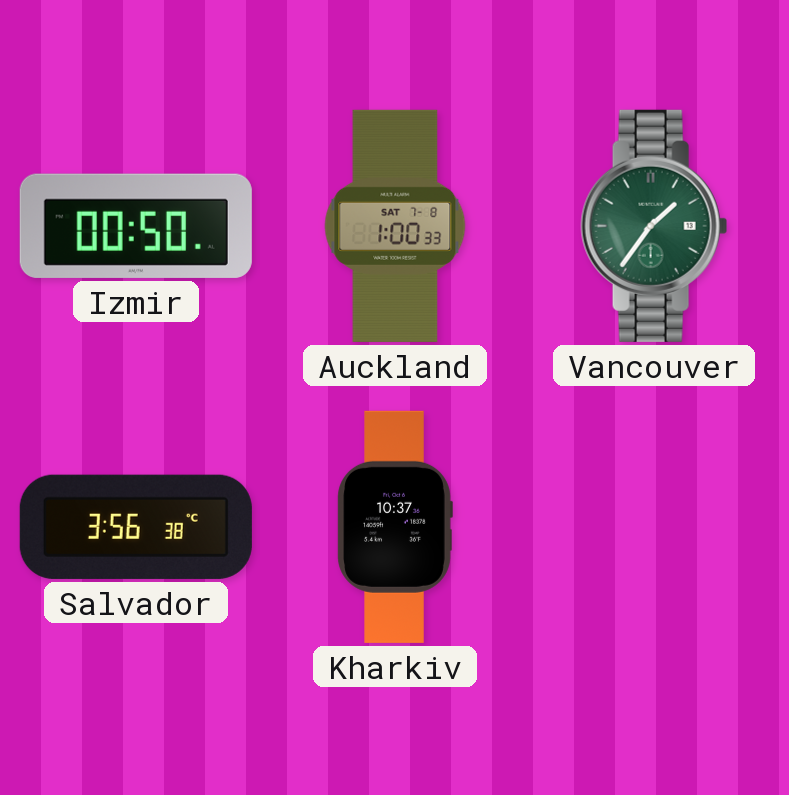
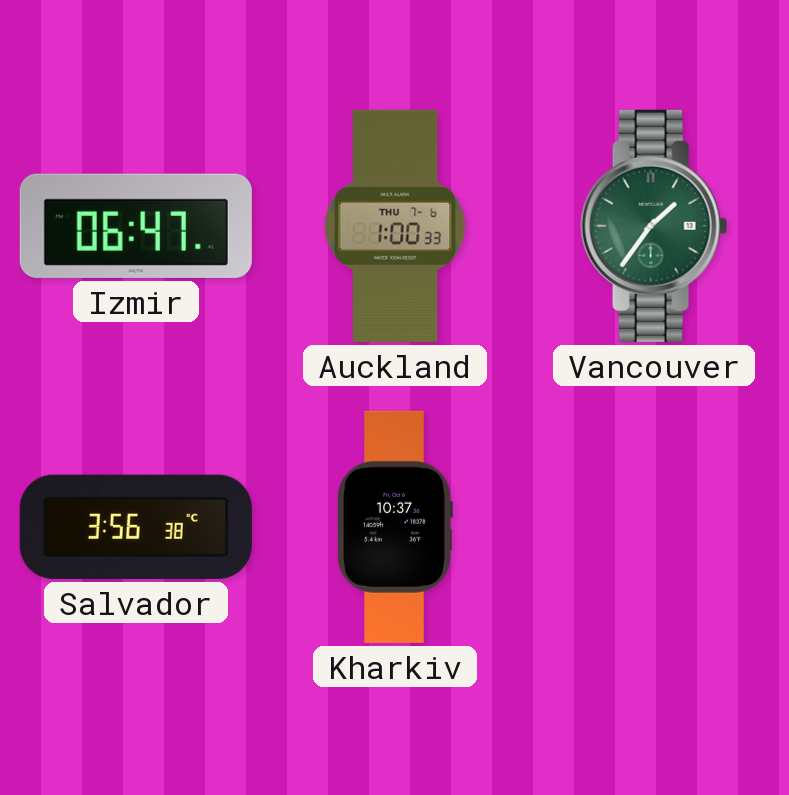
Izmir: 00:50 -> 06:47
Auckland date: SAT 7-8 -> THU 7-6
